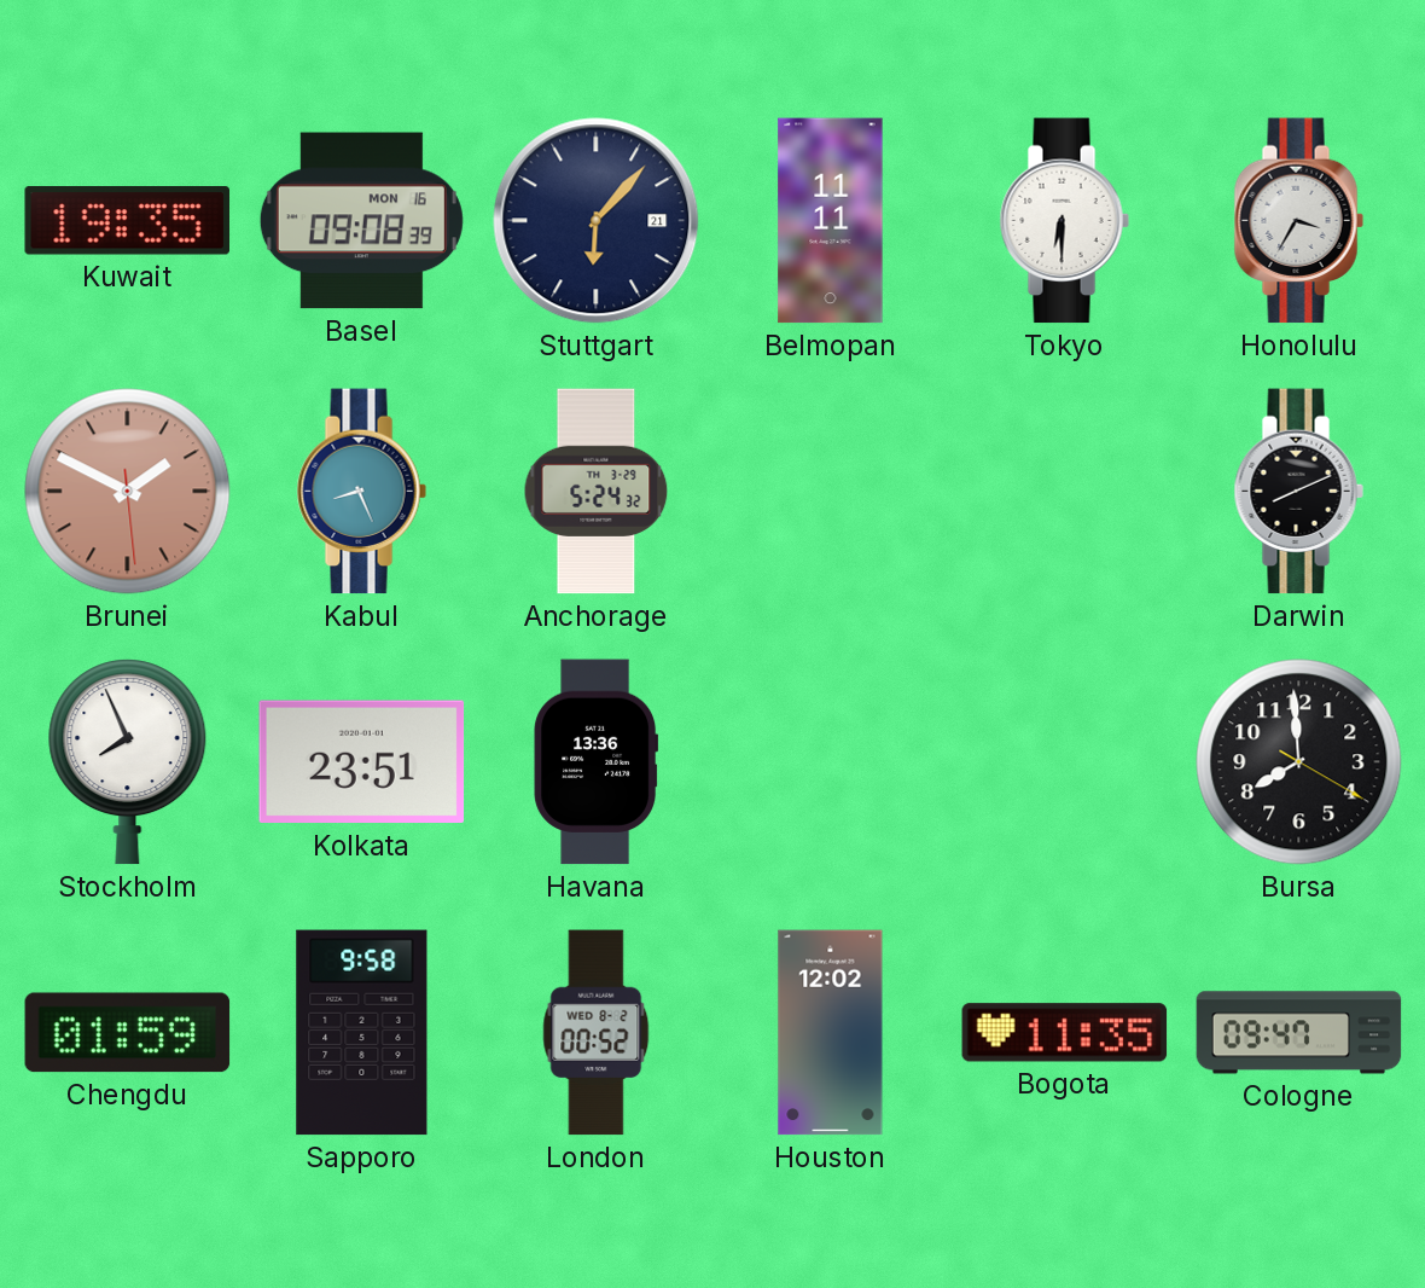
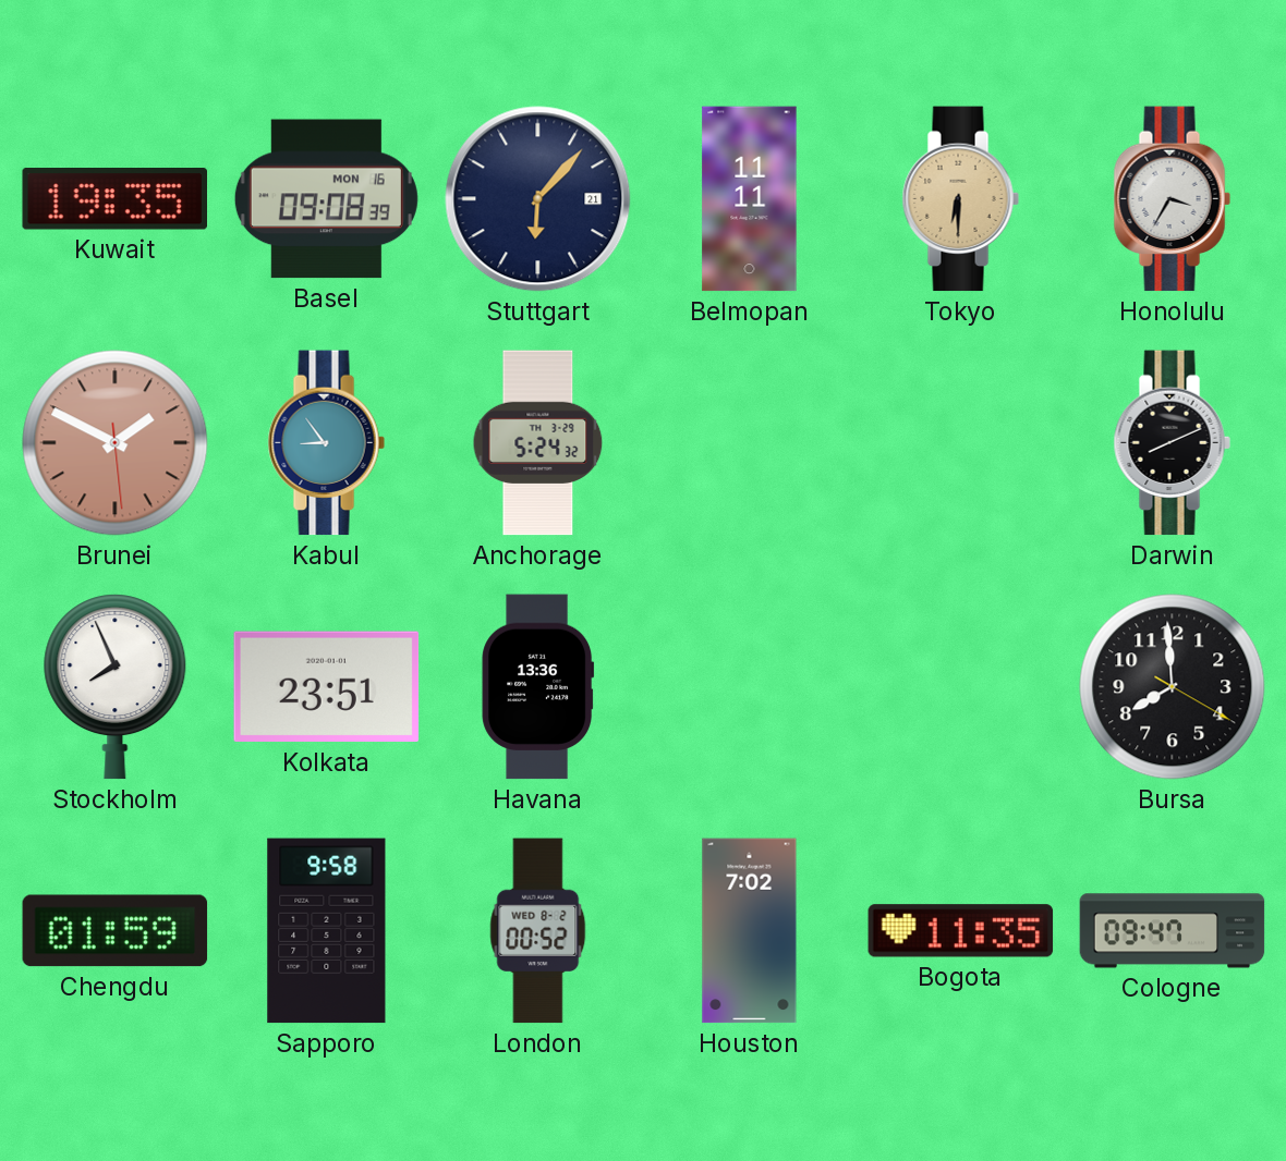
Tokyo dial: white -> champagne
Kabul: 8:26 -> 8:54
Houston: 12:02 -> 7:02
